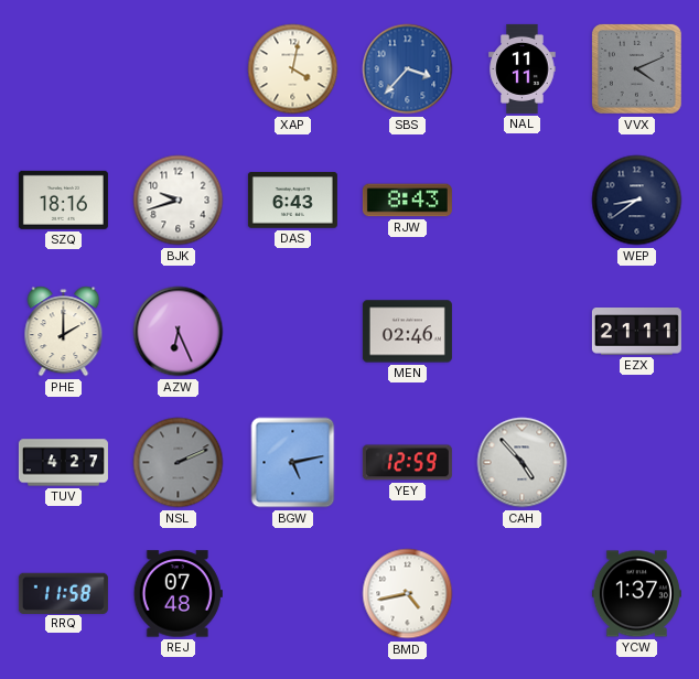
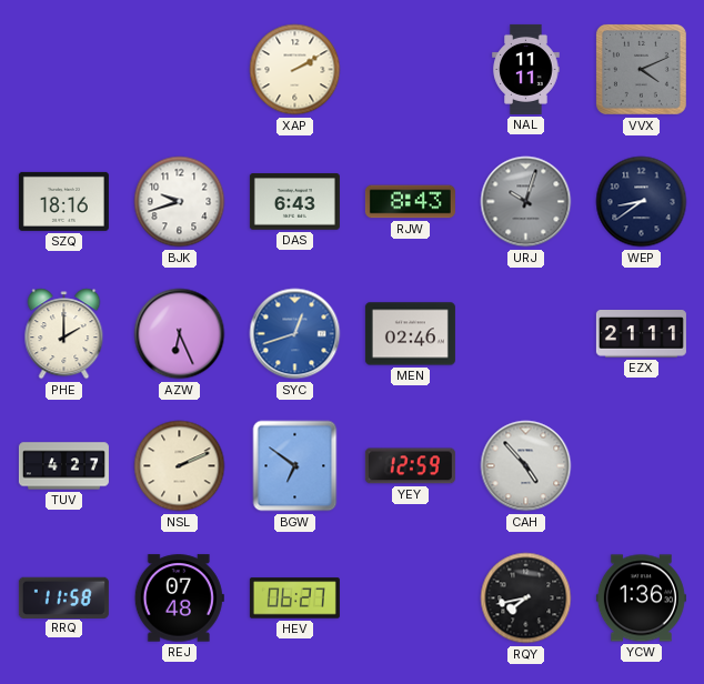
XAP: 4:02 -> 2:10
SBS: 3:37 -> none
URJ: none -> 10:03
SYC: none -> 12:42
NSL dial: grey -> cream
BGW: 5:13 -> 6:51
HEV: none -> 06:27
BMD: 4:43 -> none
RQY: none -> 7:43
YCW: 1:37 -> 1:36
